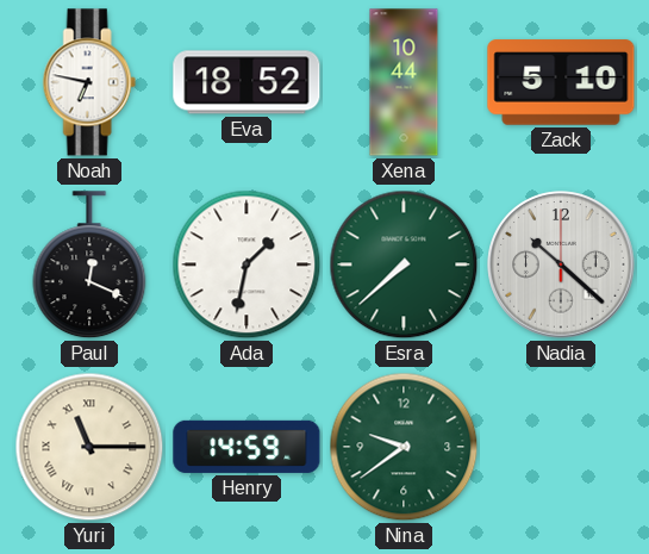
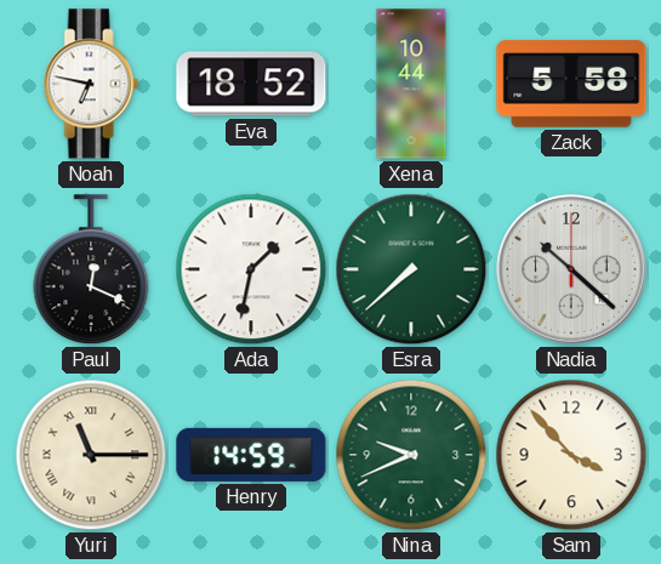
Zack: 5:10 -> 5:58
Nina: 9:39 -> 9:41
Sam: none -> 3:53
